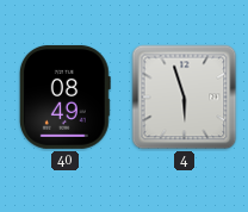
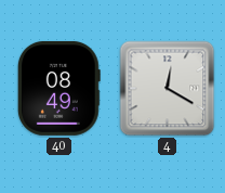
4: 5:57 -> 12:20
